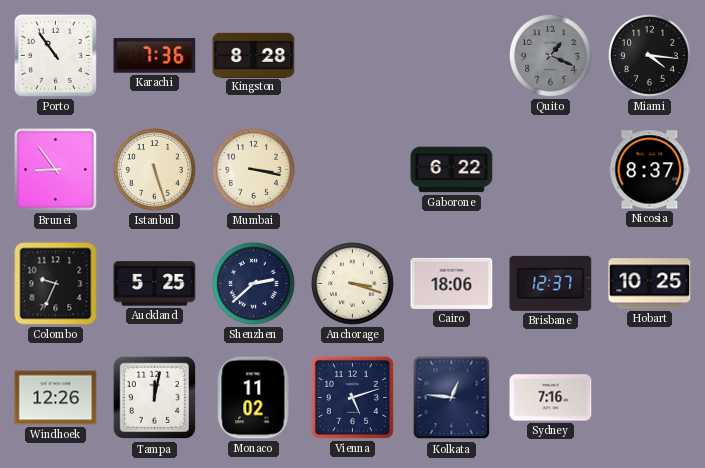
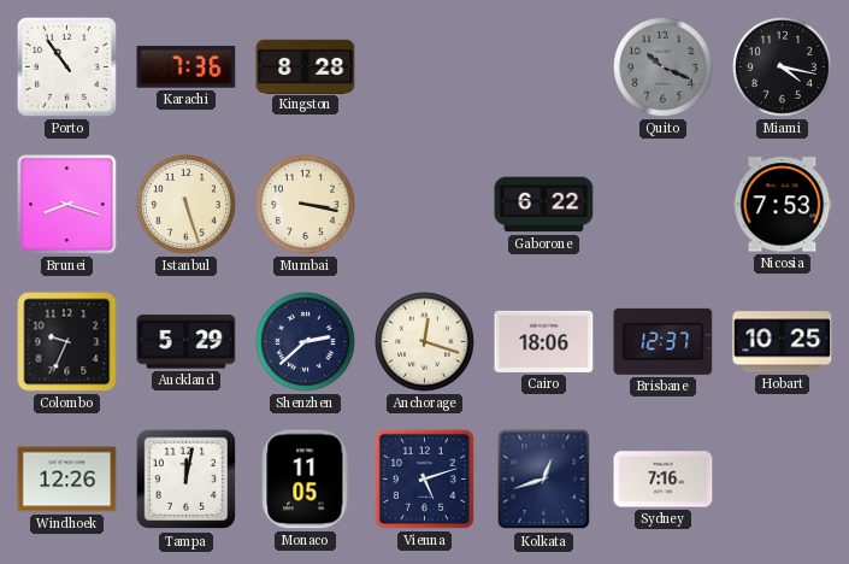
Quito: 1:19 -> 10:19
Miami: 4:16 -> 4:17
Brunei: 8:54 -> 8:18
Nicosia: 8:37 -> 7:53
Auckland: 5:25 -> 5:29
Anchorage: 3:18 -> 12:18
Monaco: 11:02 -> 11:05
Kolkata: 12:46 -> 12:42
